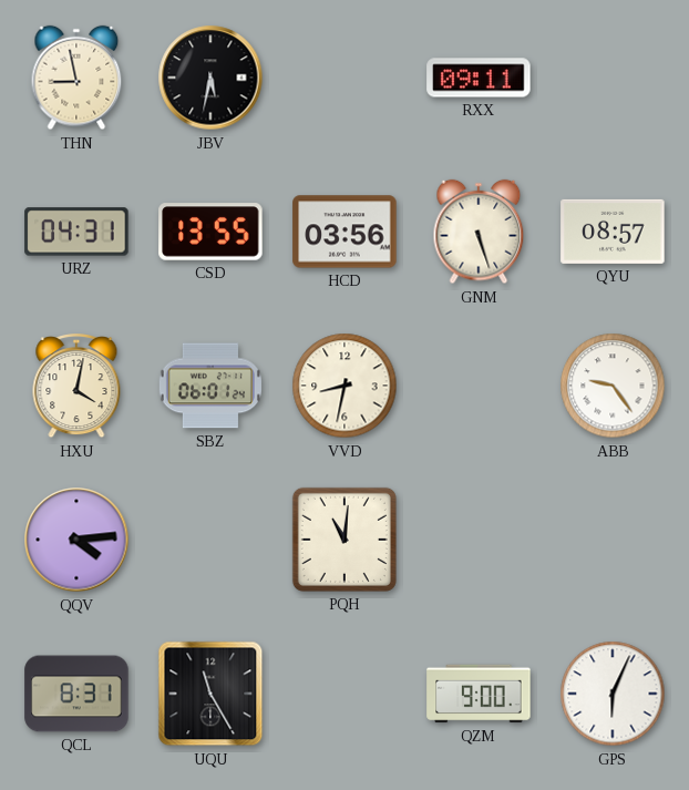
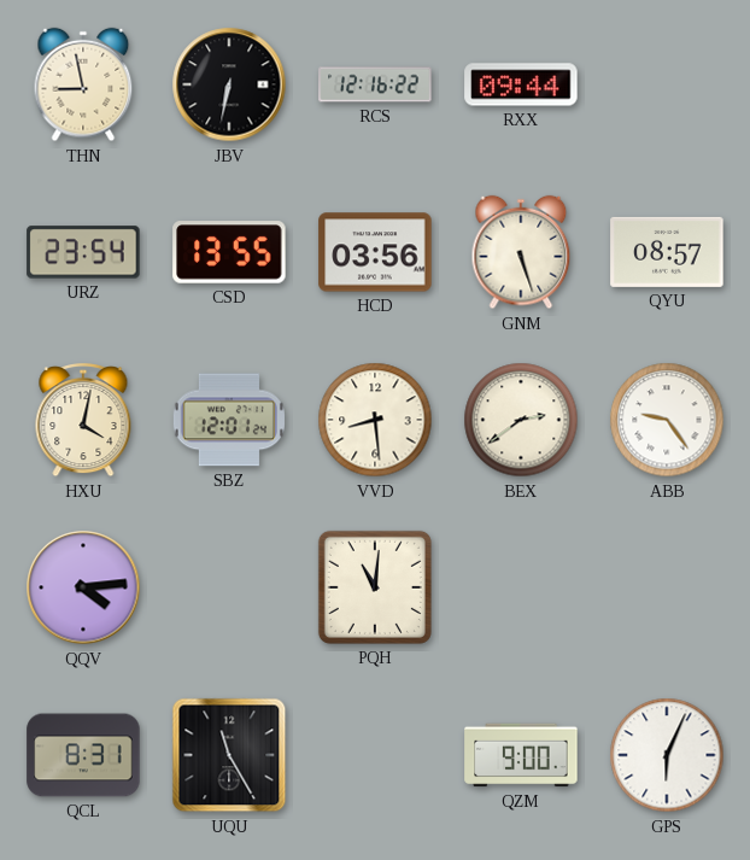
JBV: 5:32 -> 6:32
RCS: none -> 12:16
RXX: 09:11 -> 09:44
URZ: 04:31 -> 23:54
SBZ: 06:01 -> 12:01
VVD: 8:32 -> 8:29
BEX: none -> 2:39
